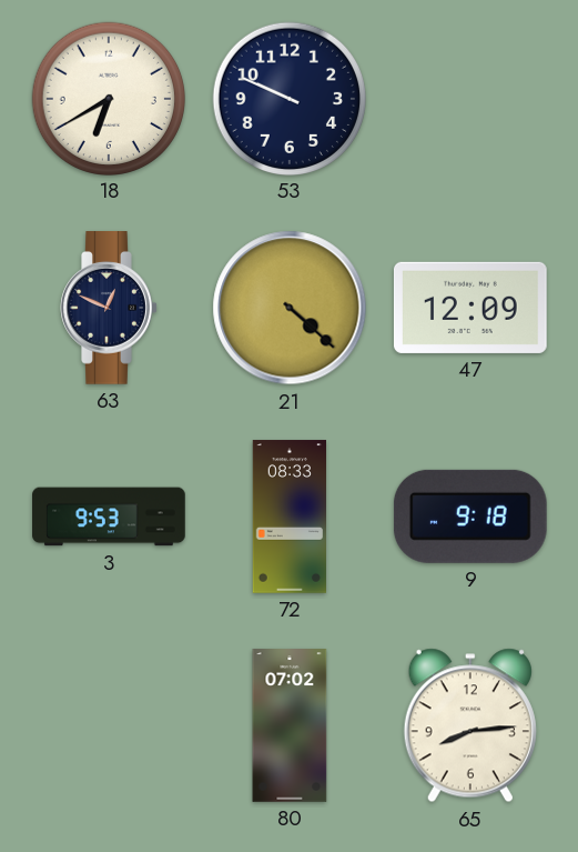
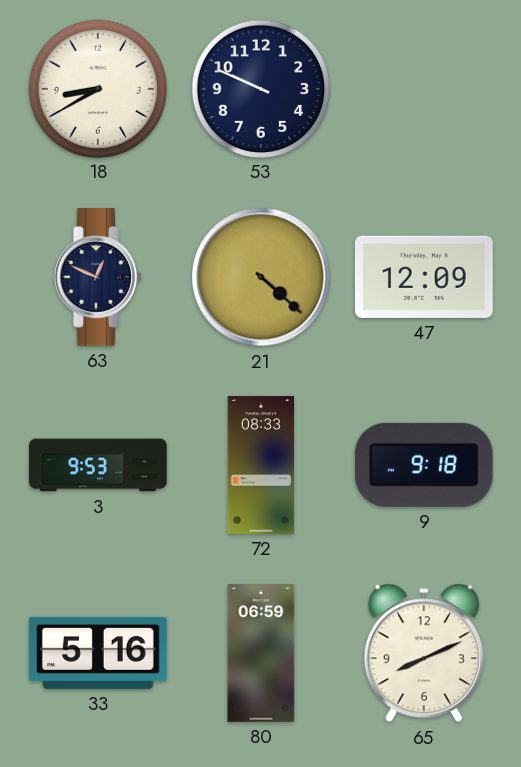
18: 6:40 -> 8:40
33: none -> 5:16
80: 07:02 -> 06:59
65: 8:14 -> 8:11
